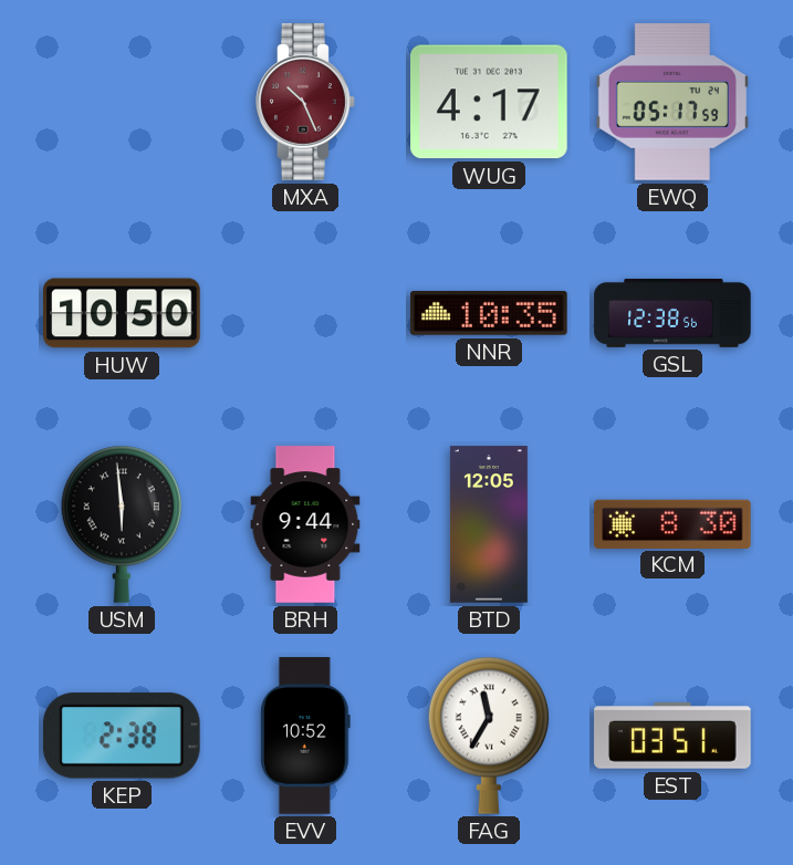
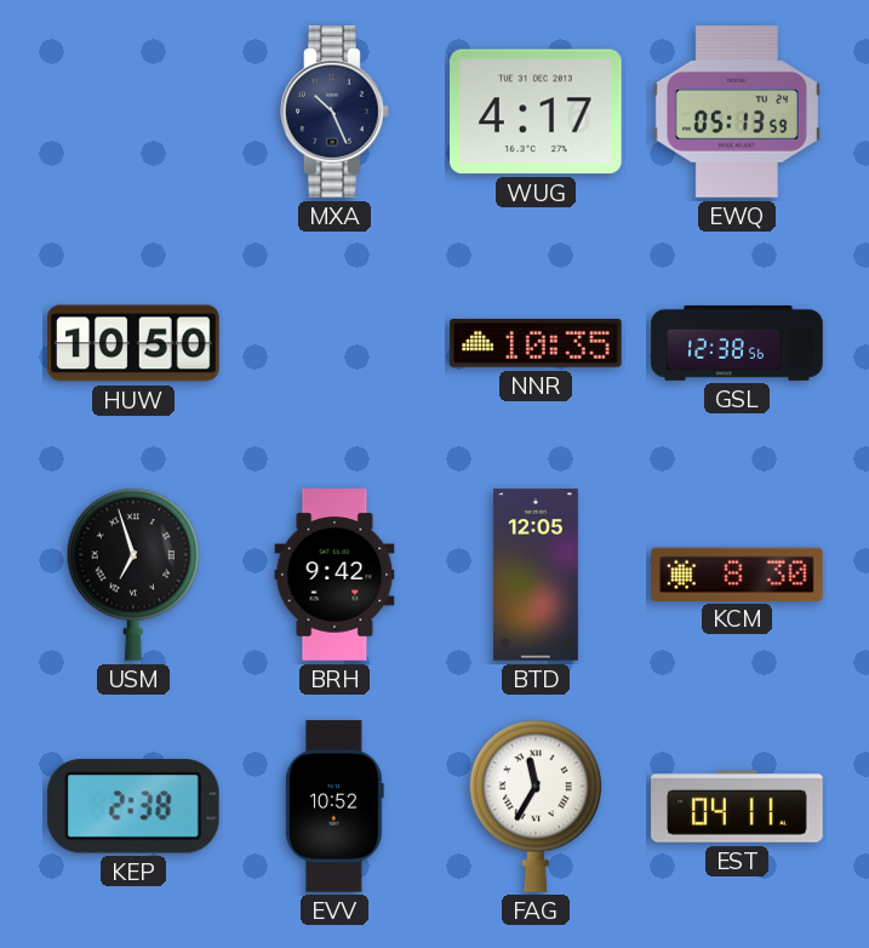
MXA dial: burgundy -> navy
EWQ: 05:17 -> 05:13
USM: 5:59 -> 6:57
BRH: 9:44 -> 9:42
EST: 03:51 -> 04:11
